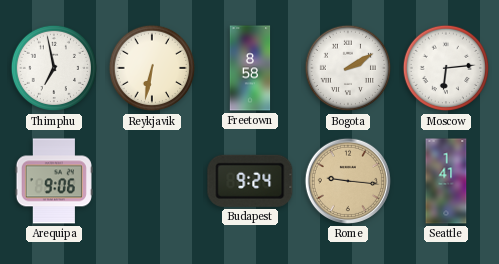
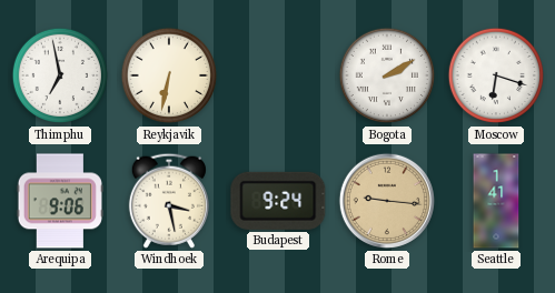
Freetown: 8:58 -> none
Moscow: 6:14 -> 6:18
Windhoek: none -> 3:28
